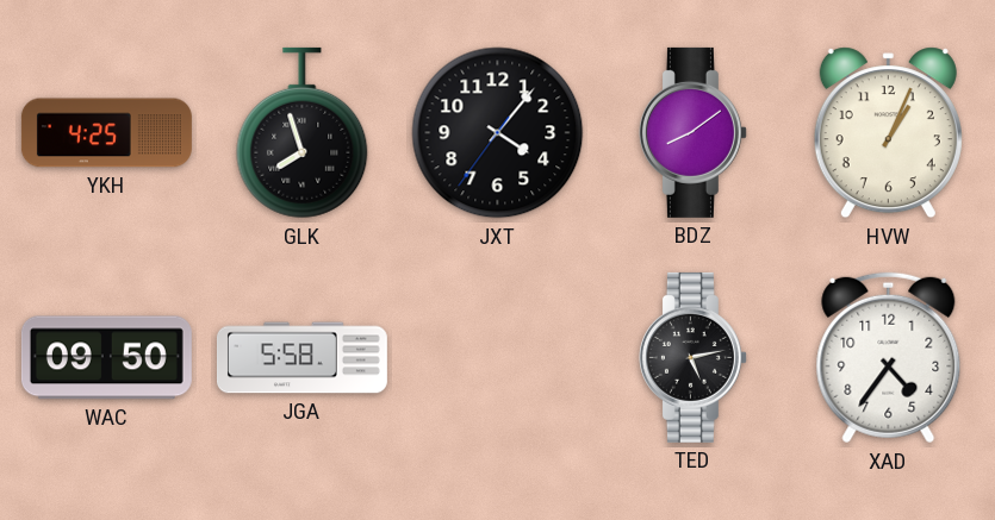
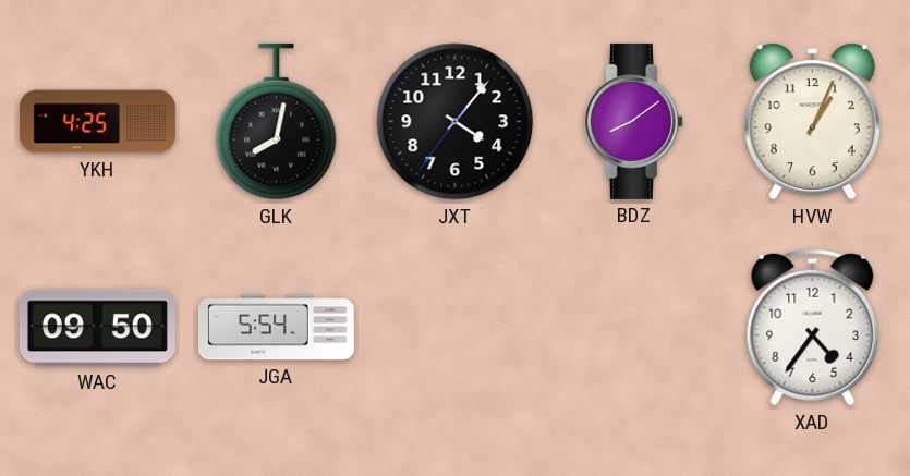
GLK: 7:57 -> 8:02
JGA: 5:58 -> 5:54
TED: 5:13 -> none
